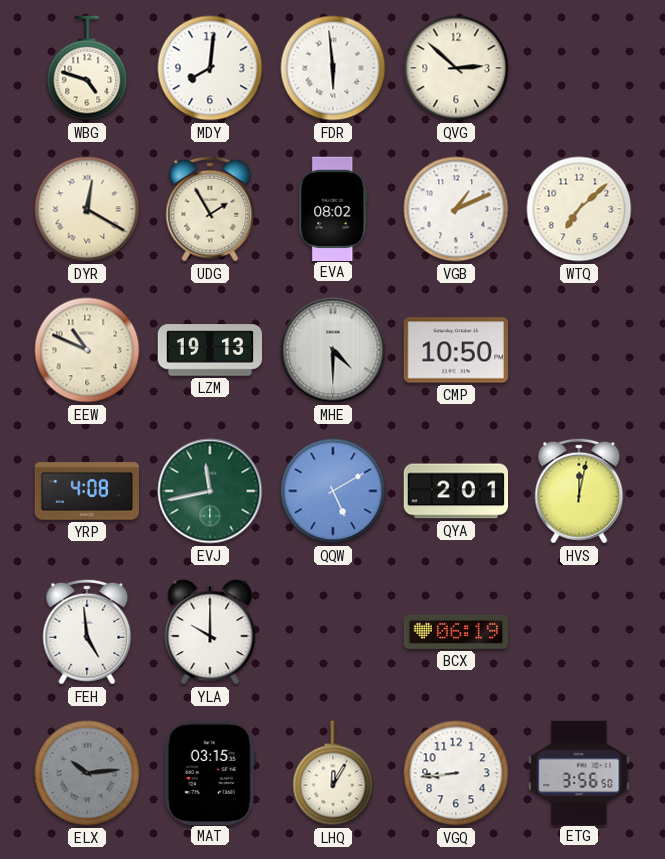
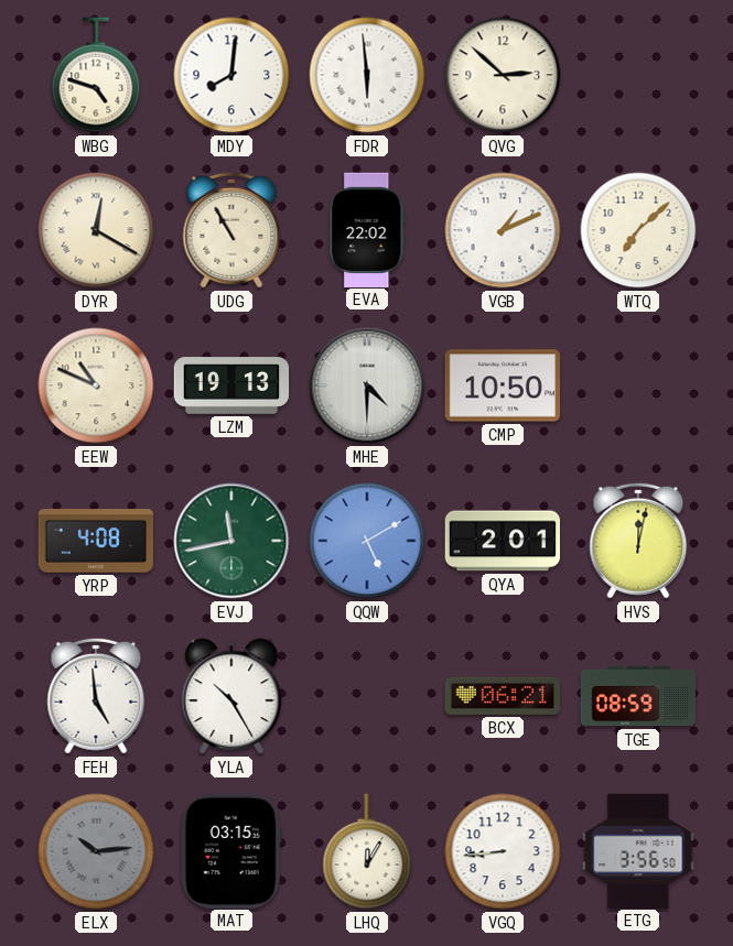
UDG: 1:55 -> 10:55
EVA: 08:02 -> 22:02
YLA: 10:00 -> 10:25
BCX: 06:19 -> 06:21
TGE: none -> 08:59
